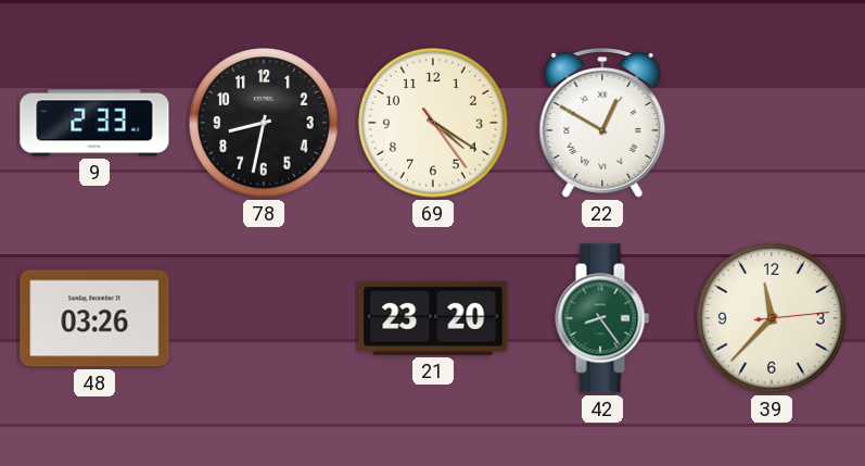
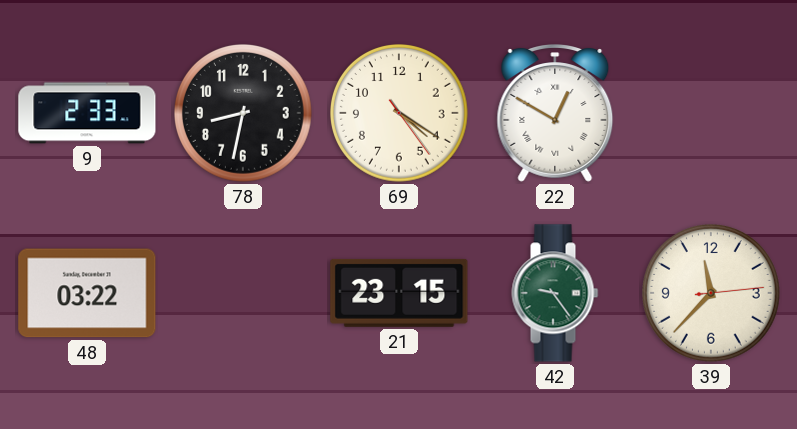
48: 03:26 -> 03:22
21: 23:20 -> 23:15
42: 8:24 -> 9:24
